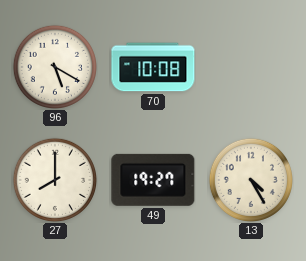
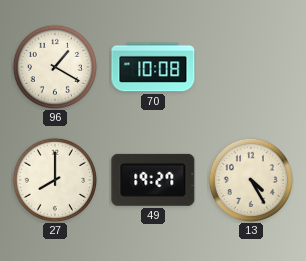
96: 5:20 -> 1:20
